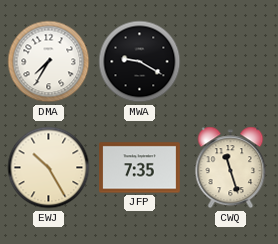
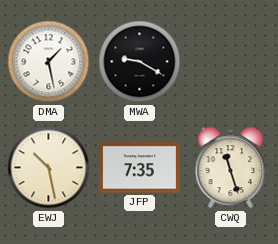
DMA: 7:35 -> 1:28
EWJ: 10:25 -> 10:28
